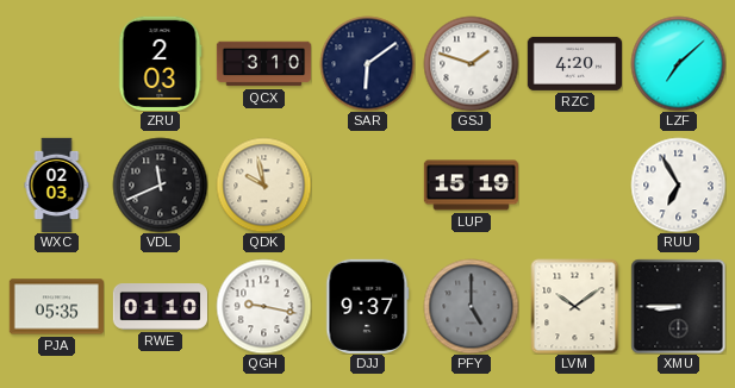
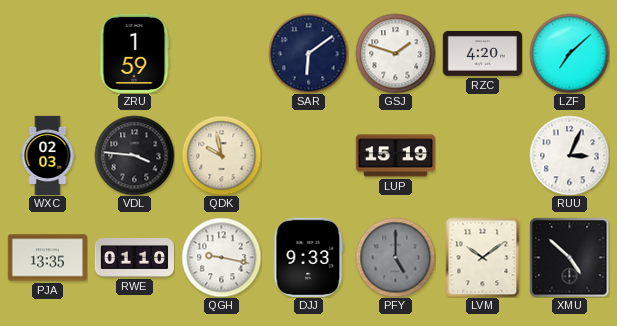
ZRU: 2:03 -> 1:59
QCX: 3:10 -> none
VDL: 11:41 -> 3:46
RUU: 6:55 -> 3:04
PJA: 05:35 -> 13:35
DJJ: 9:37 -> 9:33
XMU: 8:45 -> 4:52
